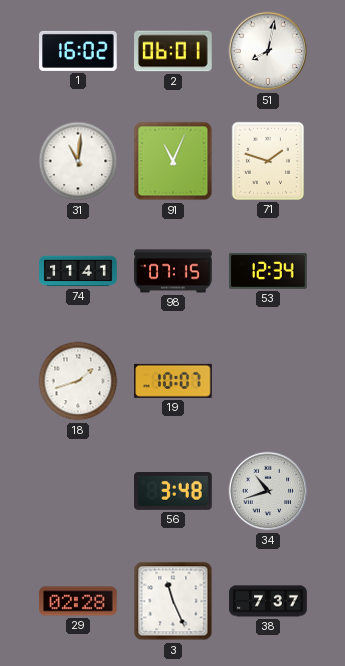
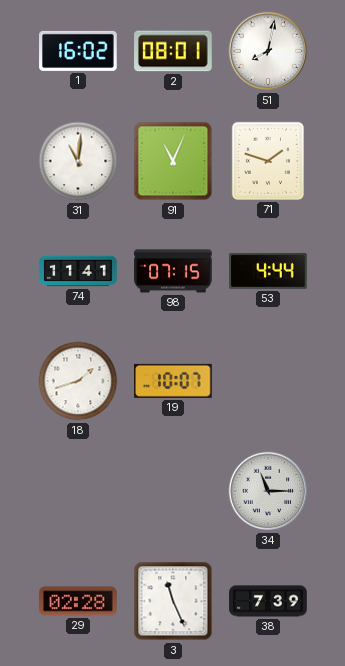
2: 06:01 -> 08:01
53: 12:34 -> 4:44
56: 3:48 -> none
34: 10:42 -> 11:15
38: 7:37 -> 7:39
